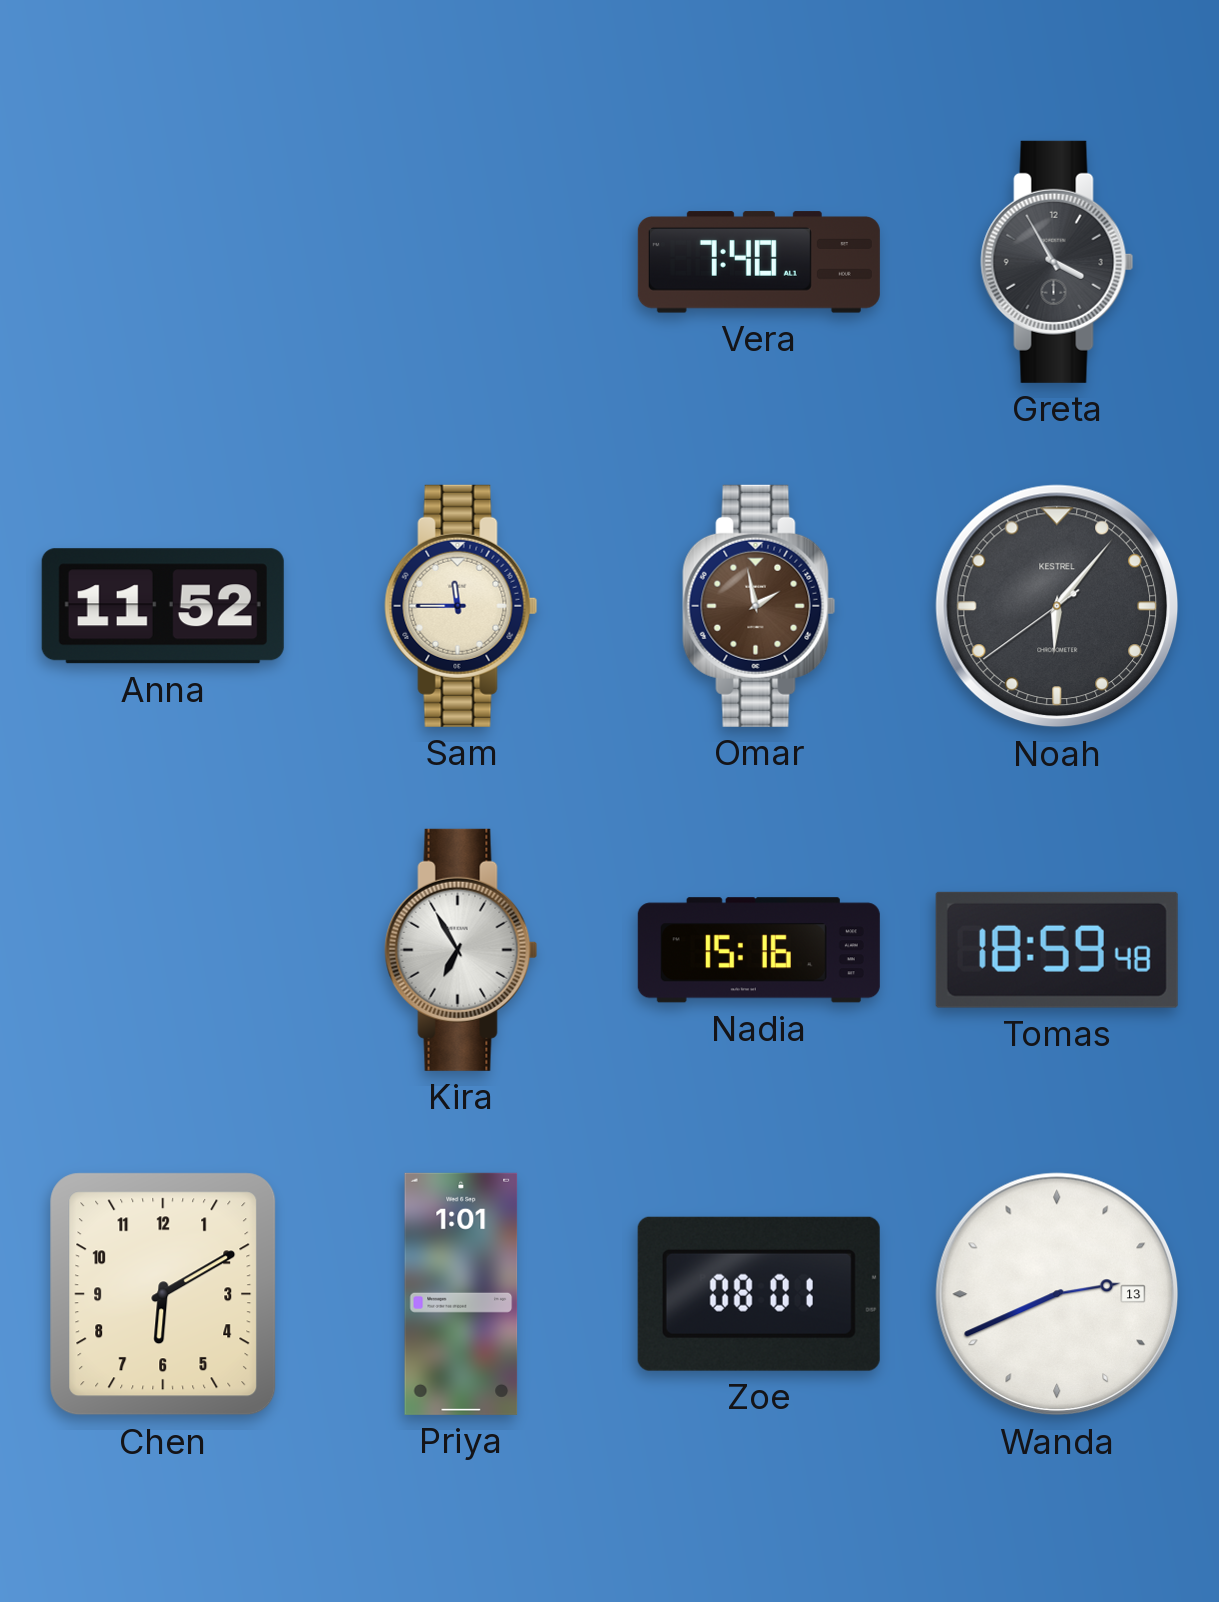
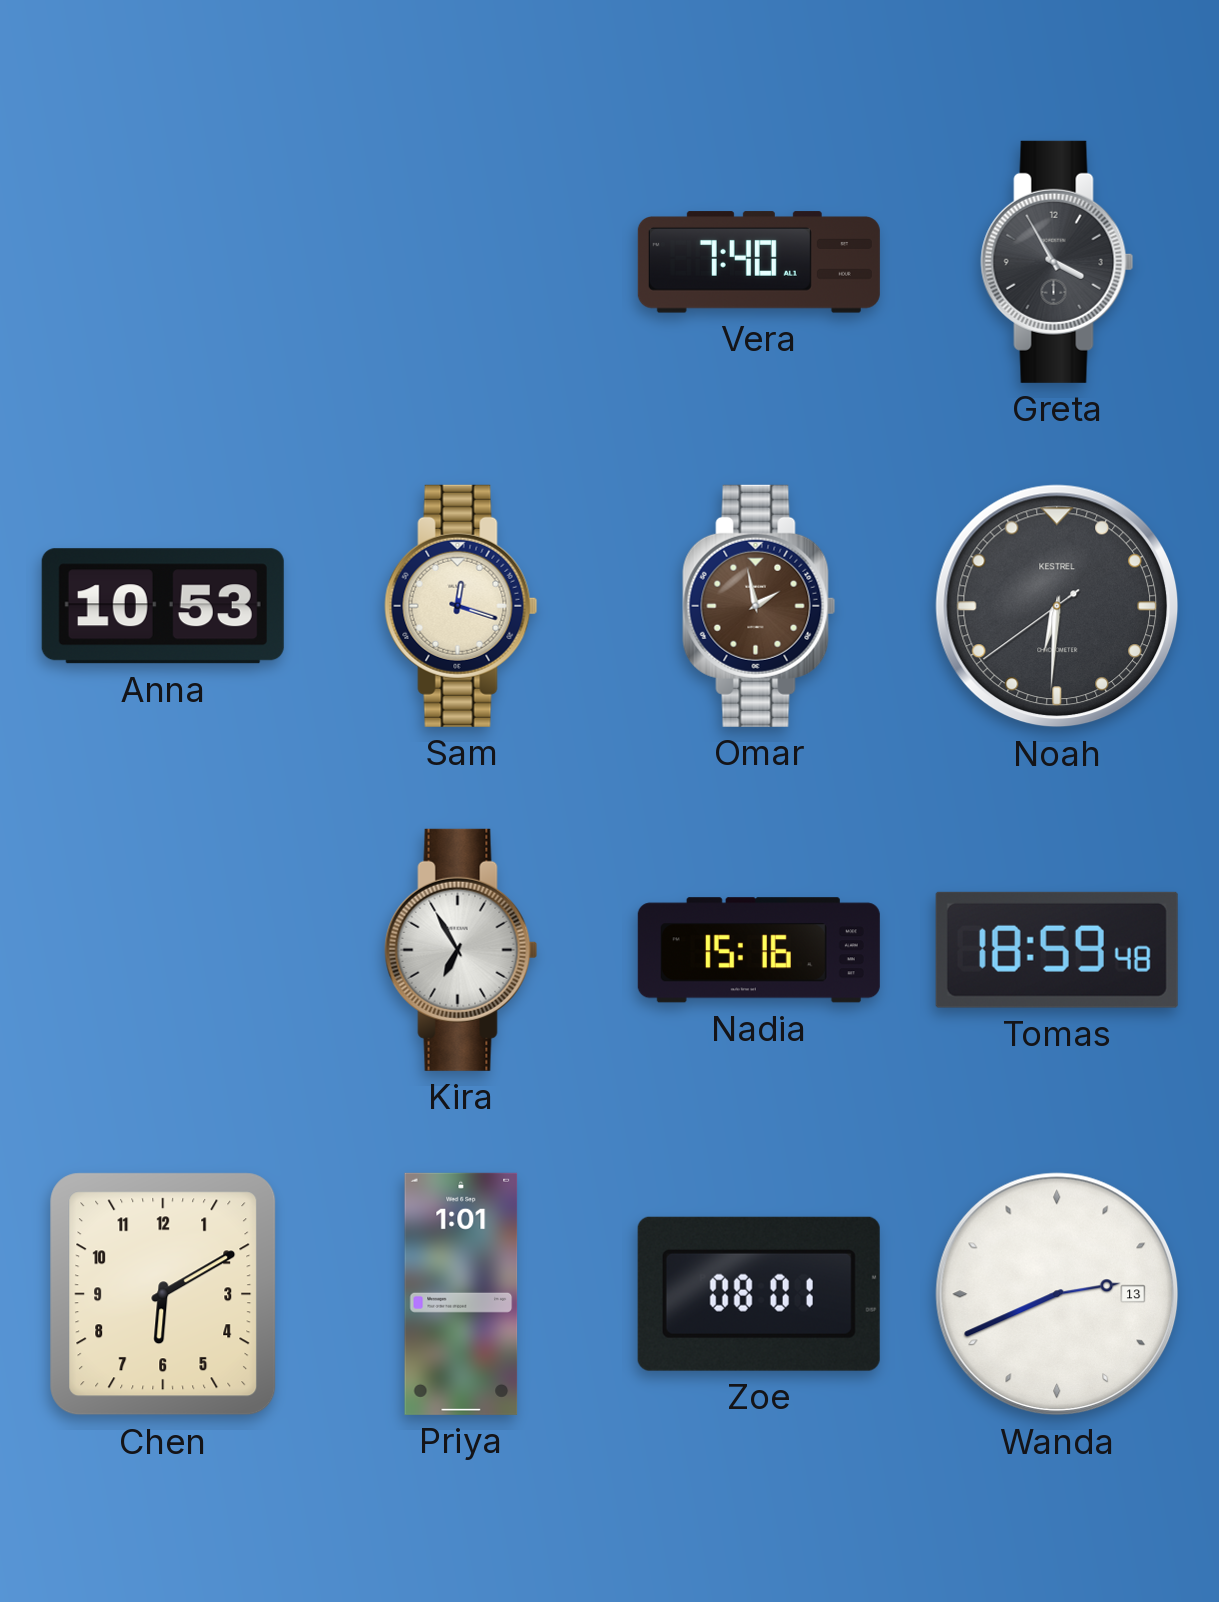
Anna: 11:52 -> 10:53
Sam: 11:45 -> 12:18
Noah: 6:06 -> 6:30
